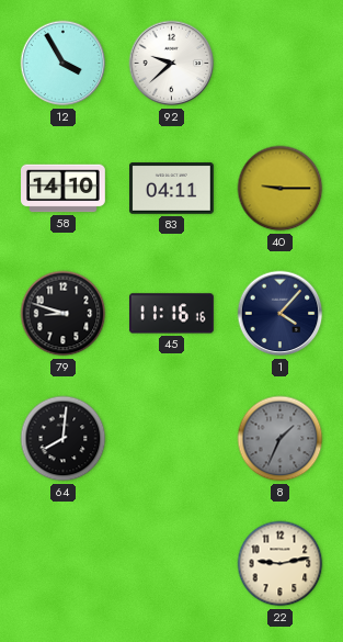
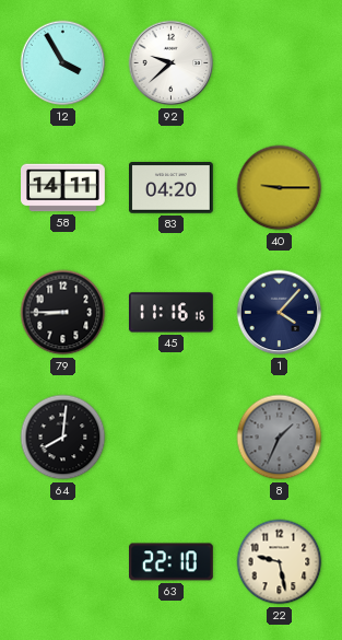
58: 14:10 -> 14:11
83: 04:11 -> 04:20
79: 8:48 -> 8:45
63: none -> 22:10
22: 9:13 -> 9:28
